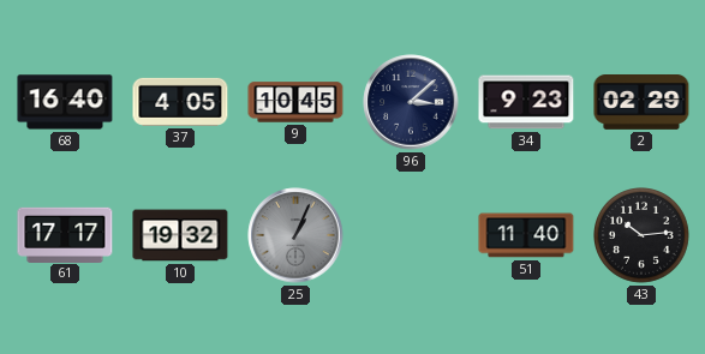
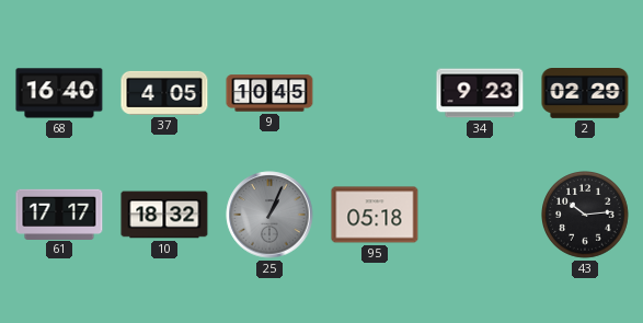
96: 3:08 -> none
10: 19:32 -> 18:32
95: none -> 05:18
51: 11:40 -> none
